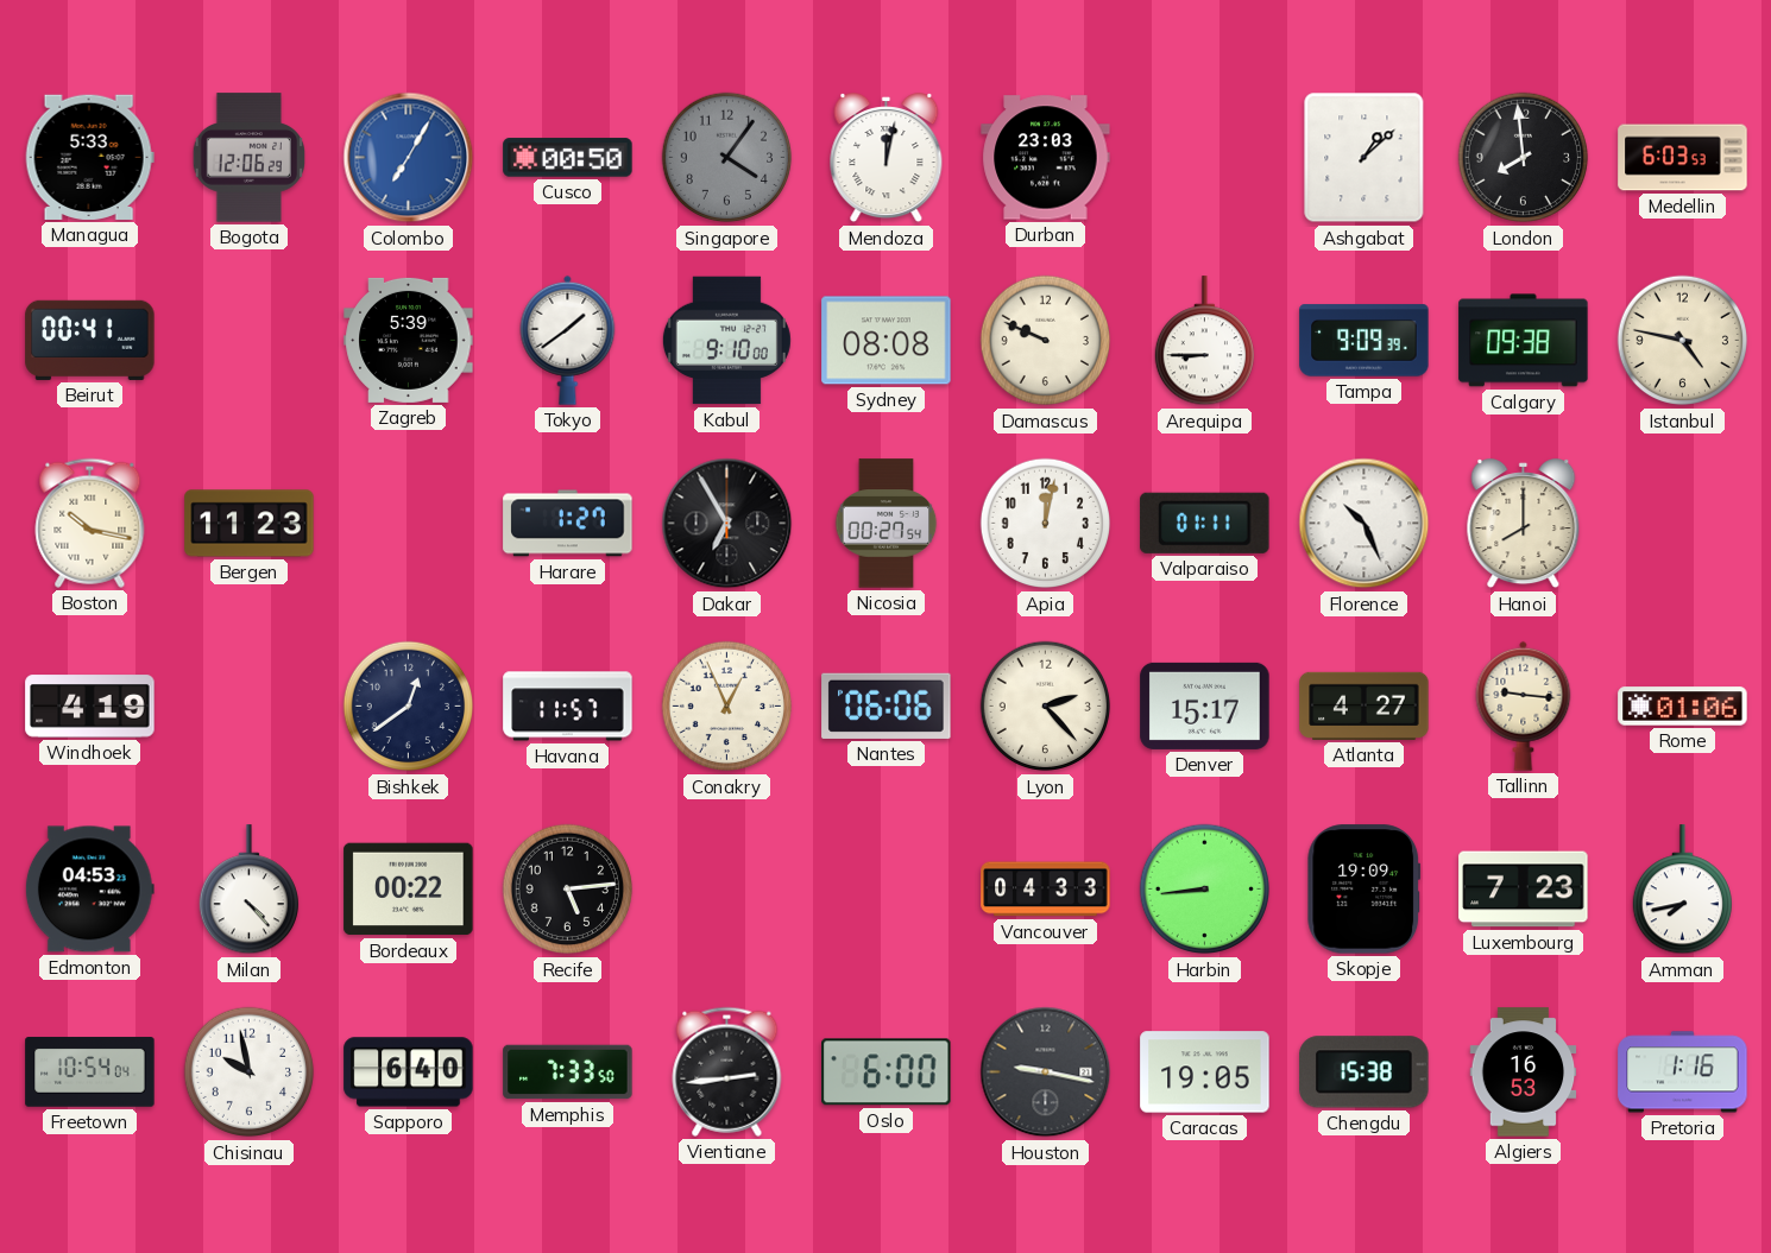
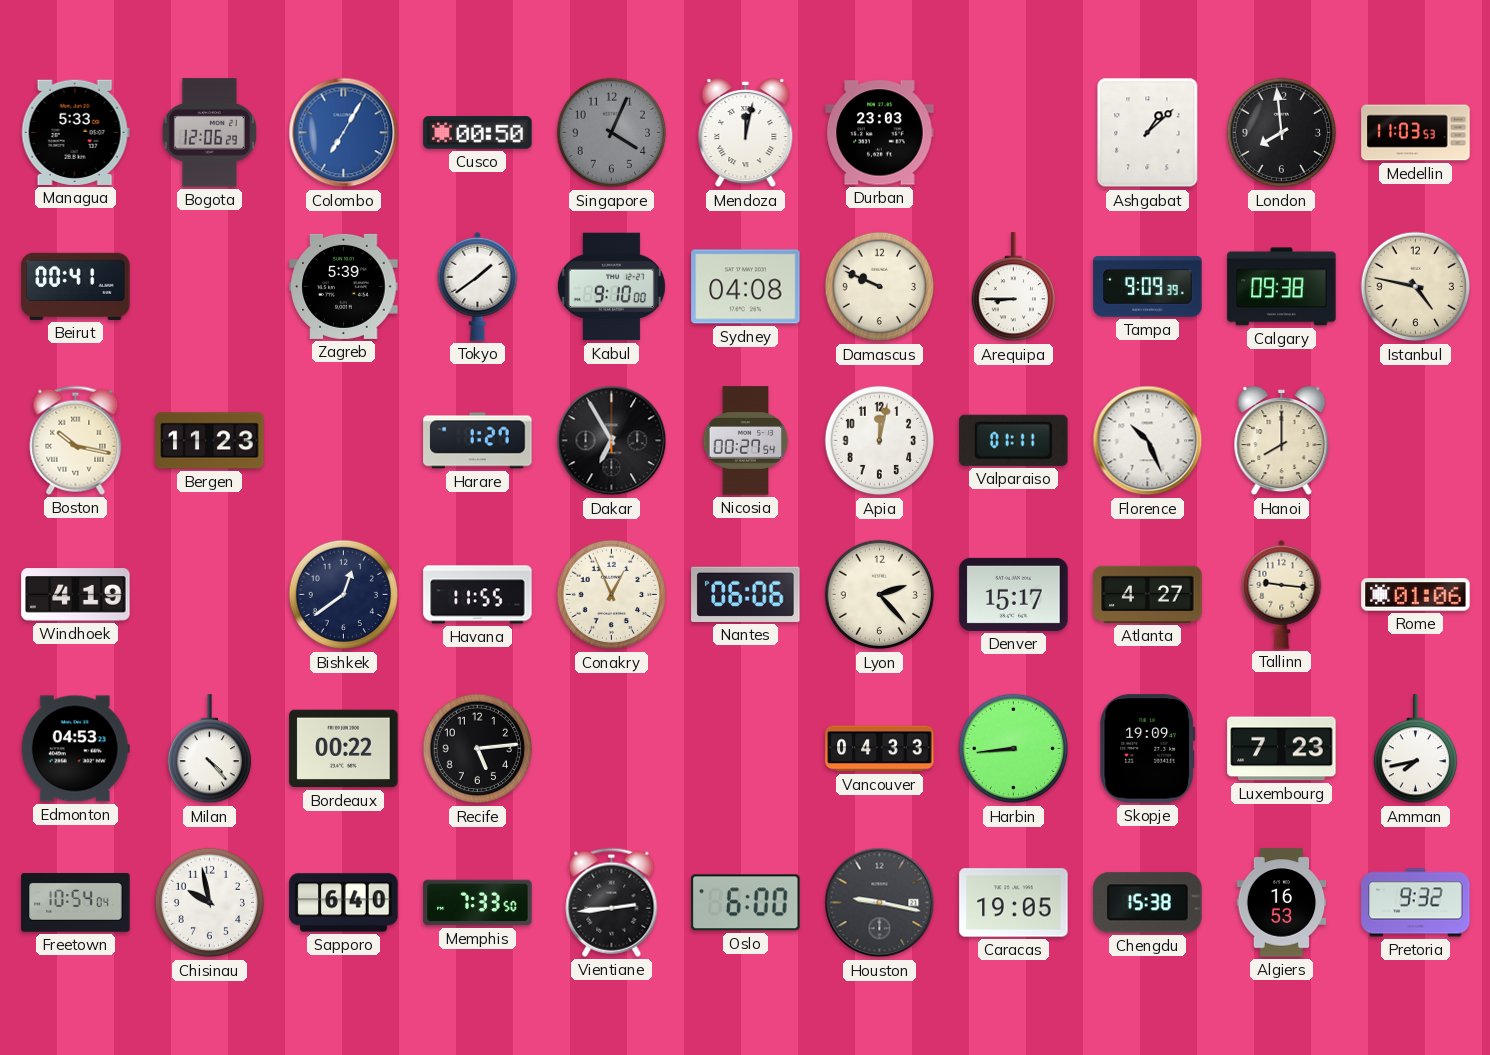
Singapore: 4:06 -> 4:04
Medellin: 6:03 -> 11:03
Sydney: 08:08 -> 04:08
Havana: 11:57 -> 11:55
Pretoria: 1:16 -> 9:32
